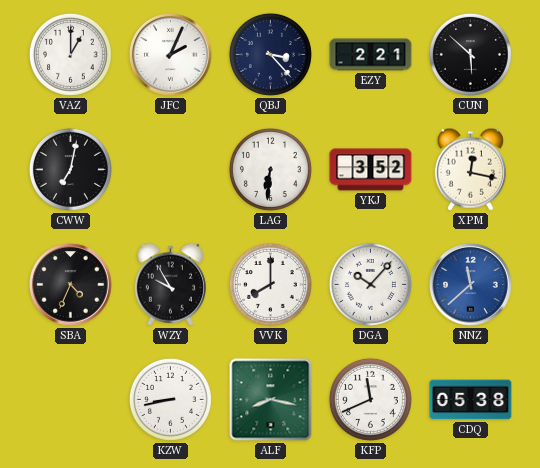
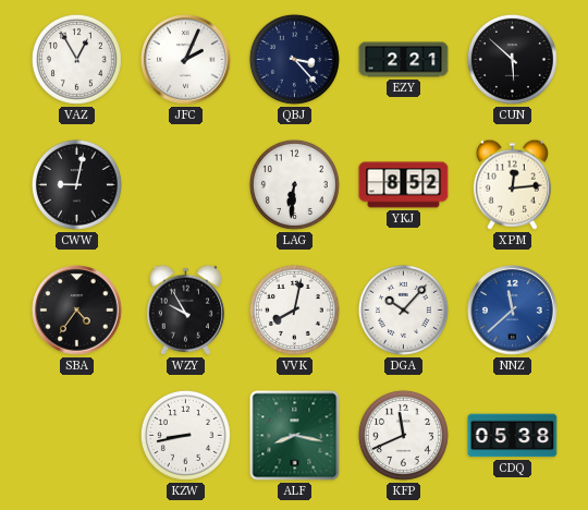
VAZ: 1:00 -> 12:55
CWW: 7:02 -> 9:02
YKJ: 3:52 -> 8:52
XPM: 12:17 -> 12:14
SBA: 4:34 -> 4:36
VVK: 8:00 -> 8:02
